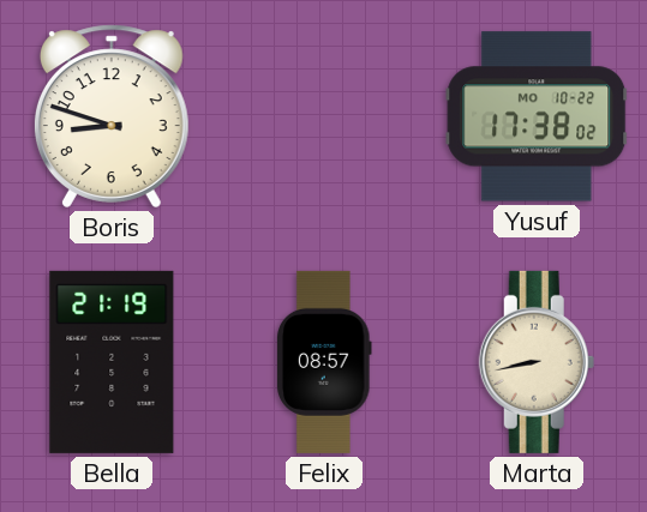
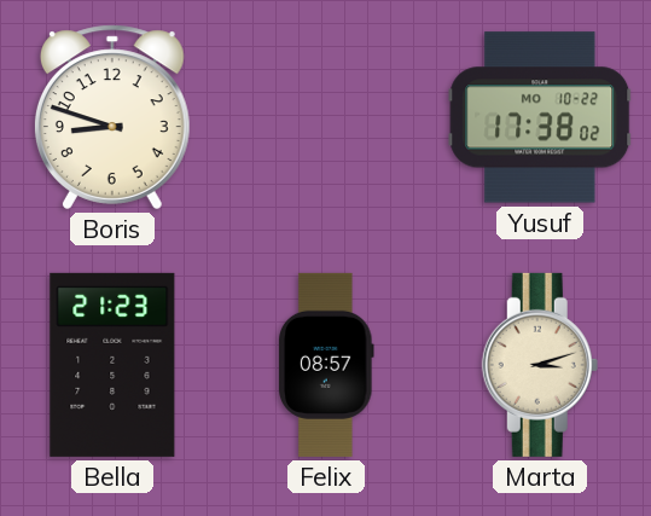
Bella: 21:19 -> 21:23
Marta: 8:43 -> 3:12
